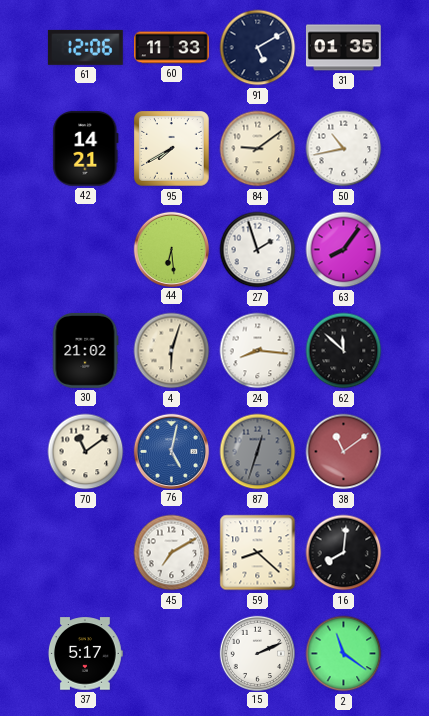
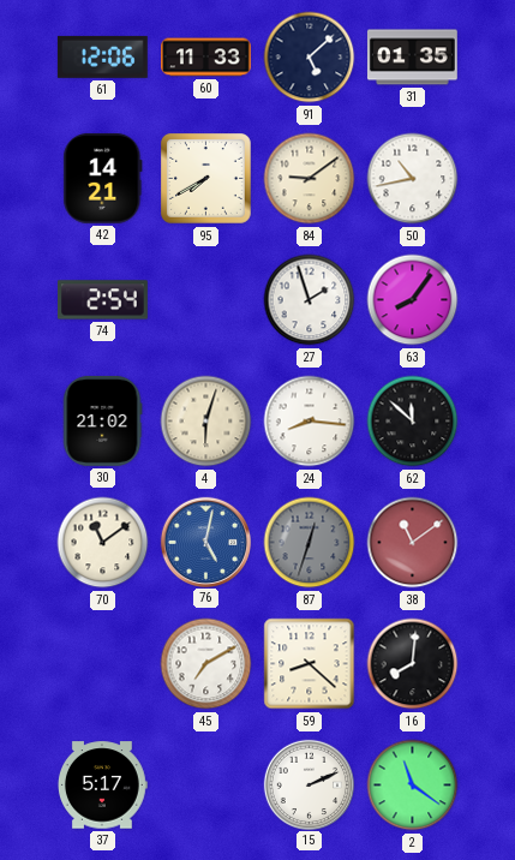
91: 5:10 -> 5:08
74: none -> 2:54
44: 6:29 -> none
